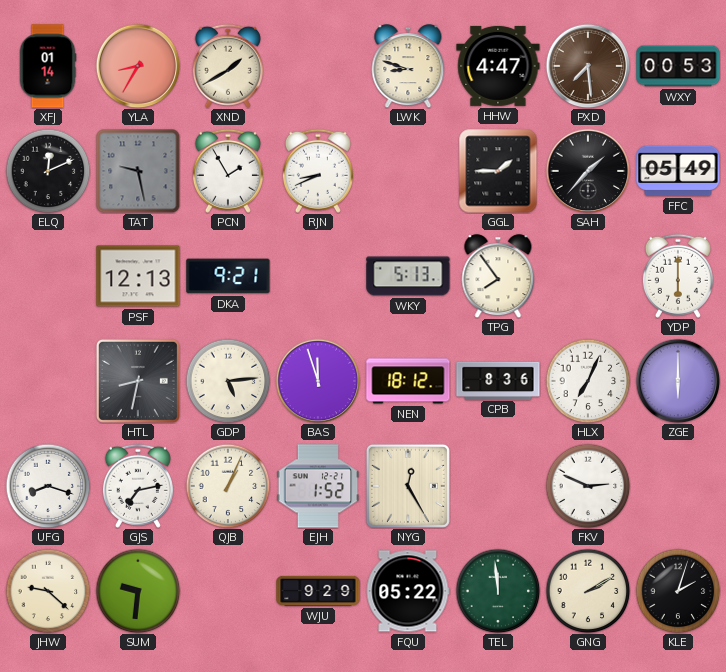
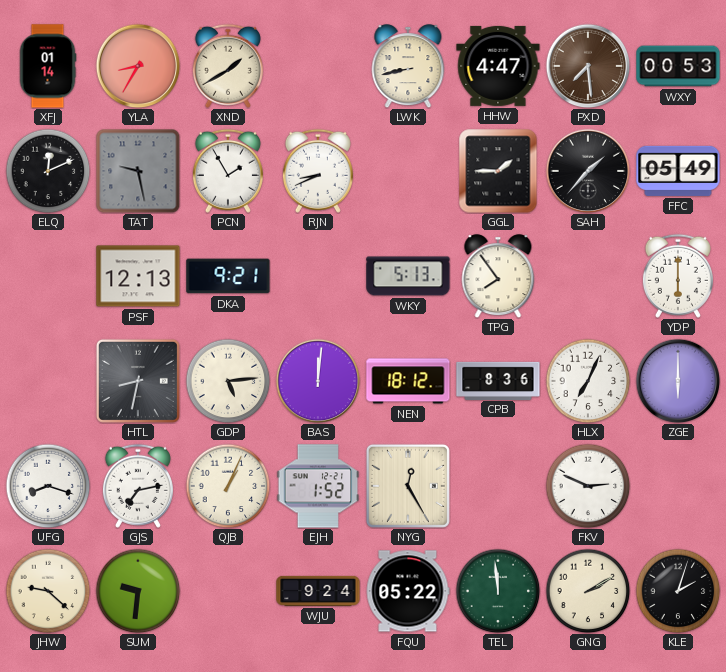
LWK: 8:48 -> 8:43
BAS: 11:57 -> 12:01
WJU: 9:29 -> 9:24
